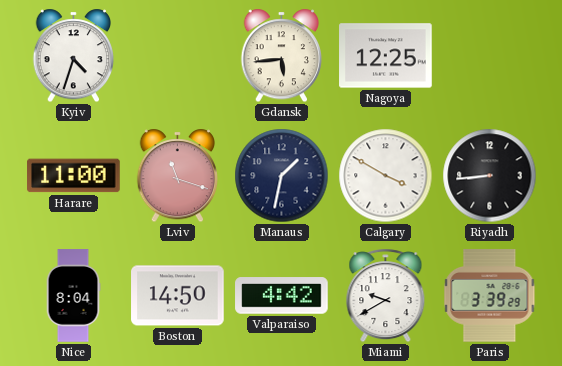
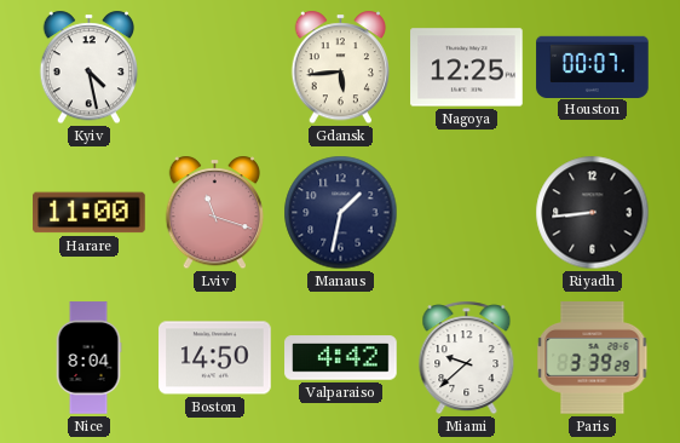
Kyiv: 4:33 -> 4:28
Houston: none -> 00:07
Calgary: 3:50 -> none
Miami: 9:40 -> 9:38
